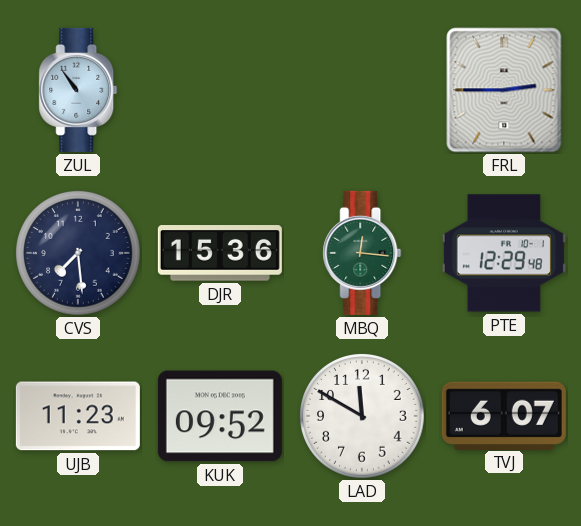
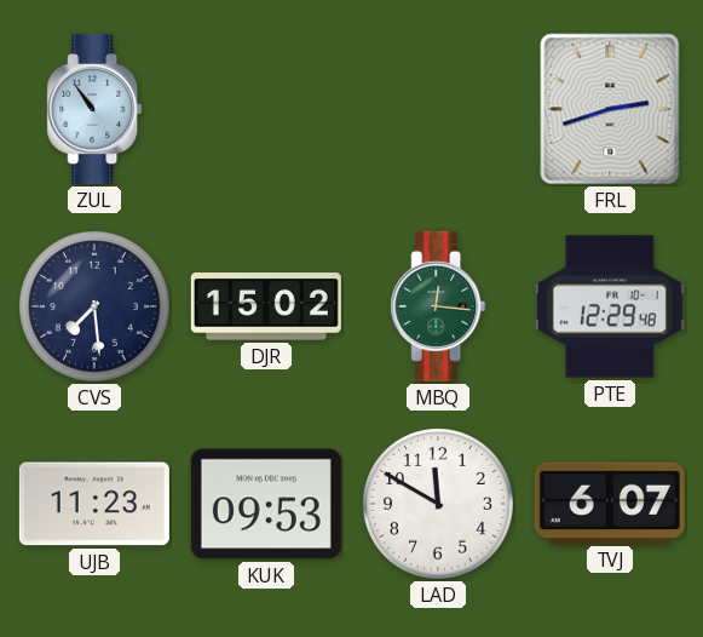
FRL: 2:45 -> 2:42
DJR: 15:36 -> 15:02
KUK: 09:52 -> 09:53
